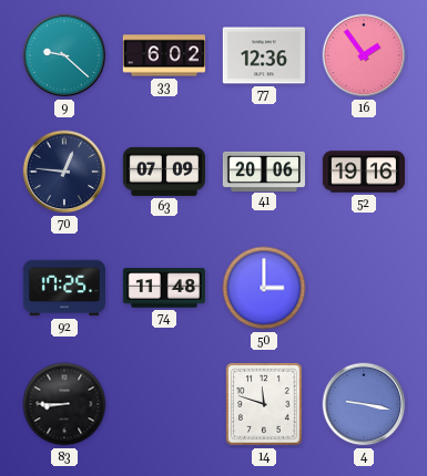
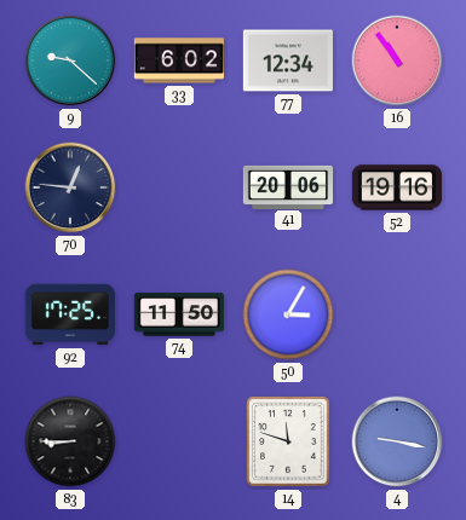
77: 12:36 -> 12:34
16: 1:54 -> 10:54
63: 07:09 -> none
74: 11:48 -> 11:50
50: 3:00 -> 3:05
